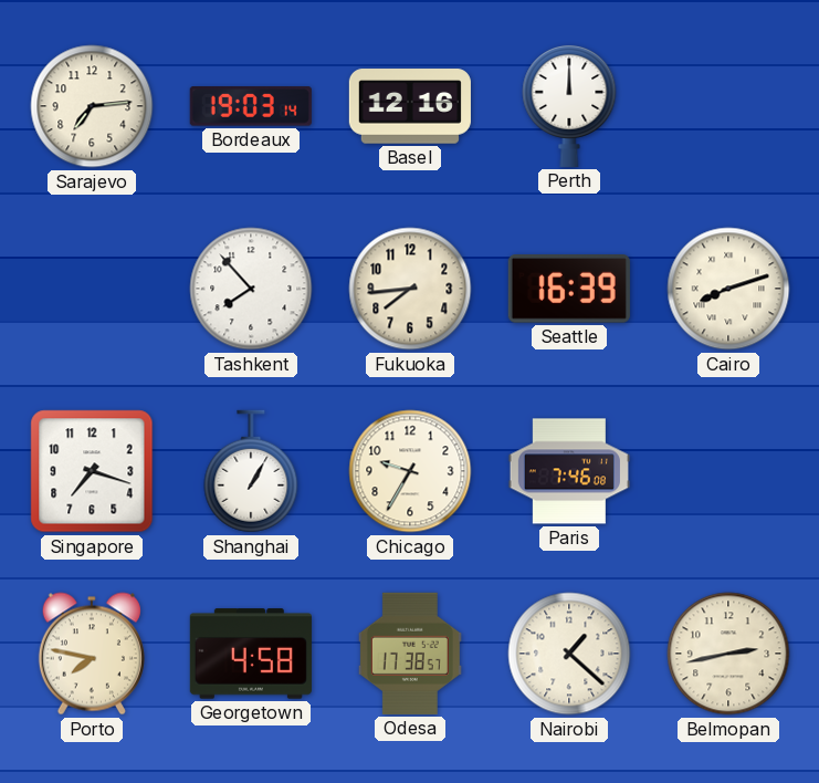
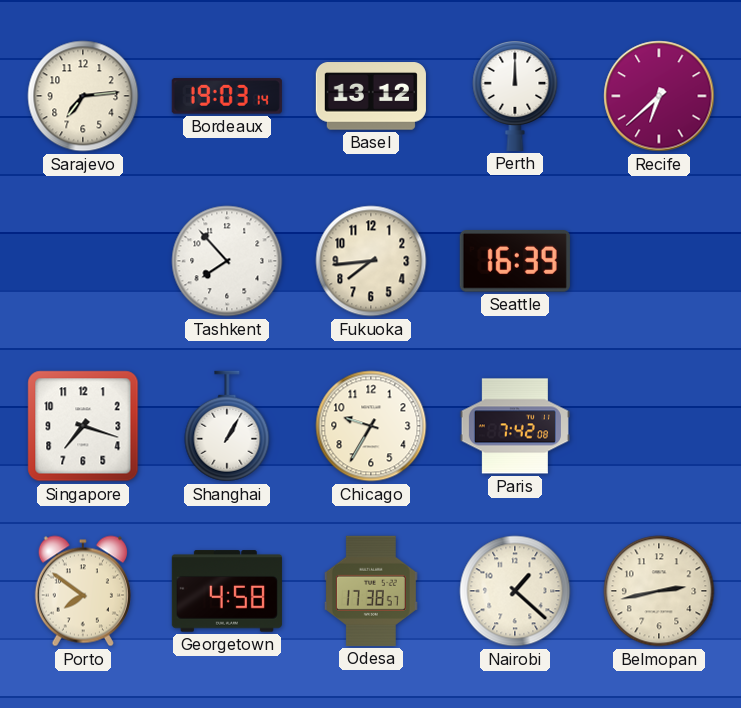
Basel: 12:16 -> 13:12
Recife: none -> 6:38
Cairo: 8:12 -> none
Paris: 7:46 -> 7:42
Porto: 7:47 -> 7:51
